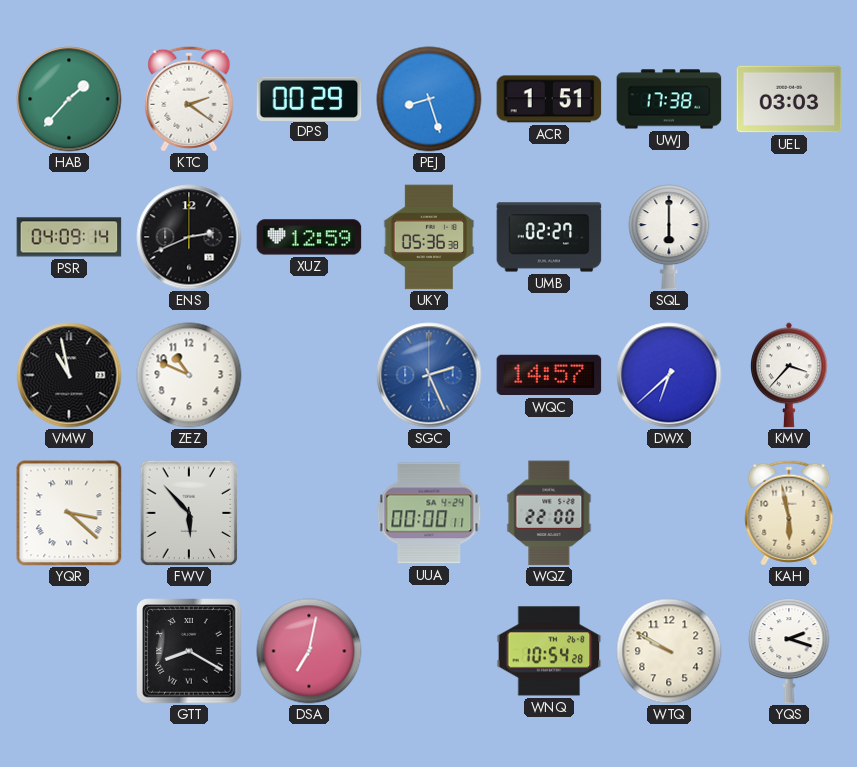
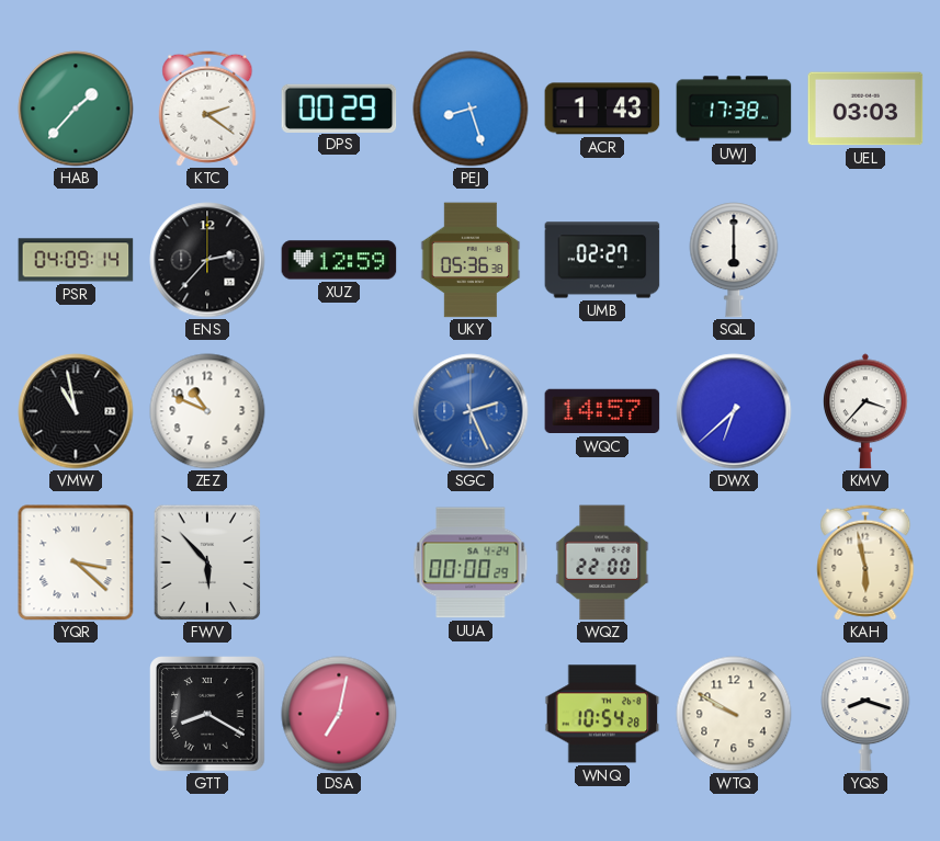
ACR: 1:51 -> 1:43
ENS: 2:41 -> 2:37
UUA: 00:00:11 -> 00:00:29
YQS: 2:18 -> 8:18
